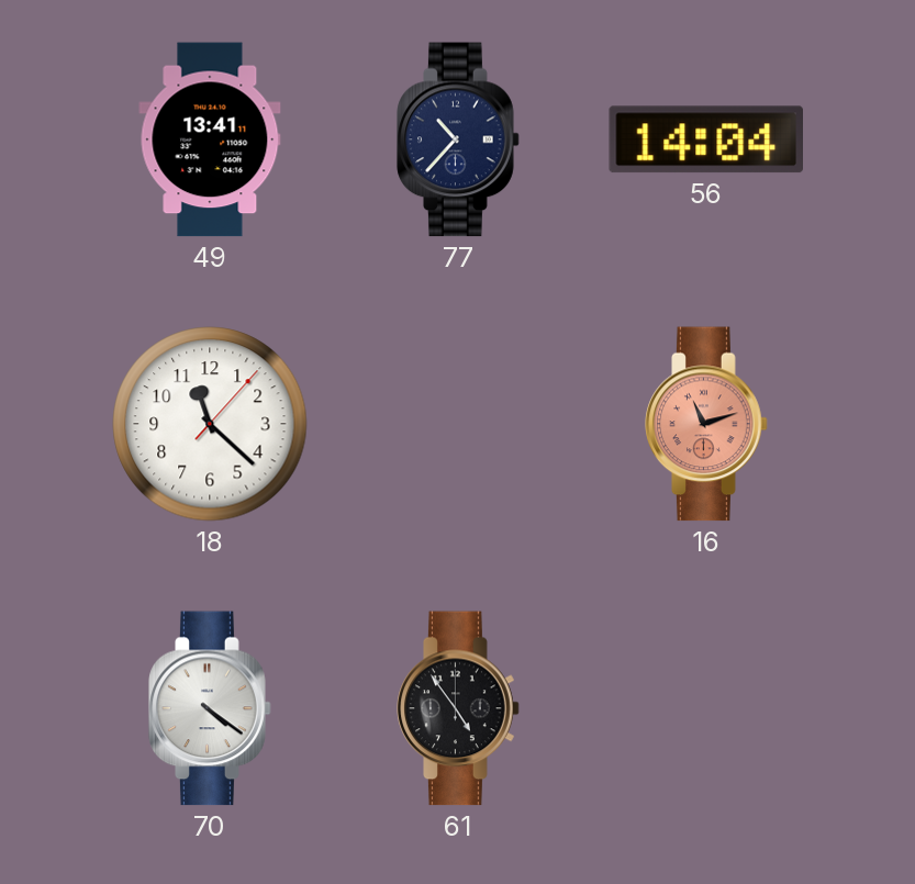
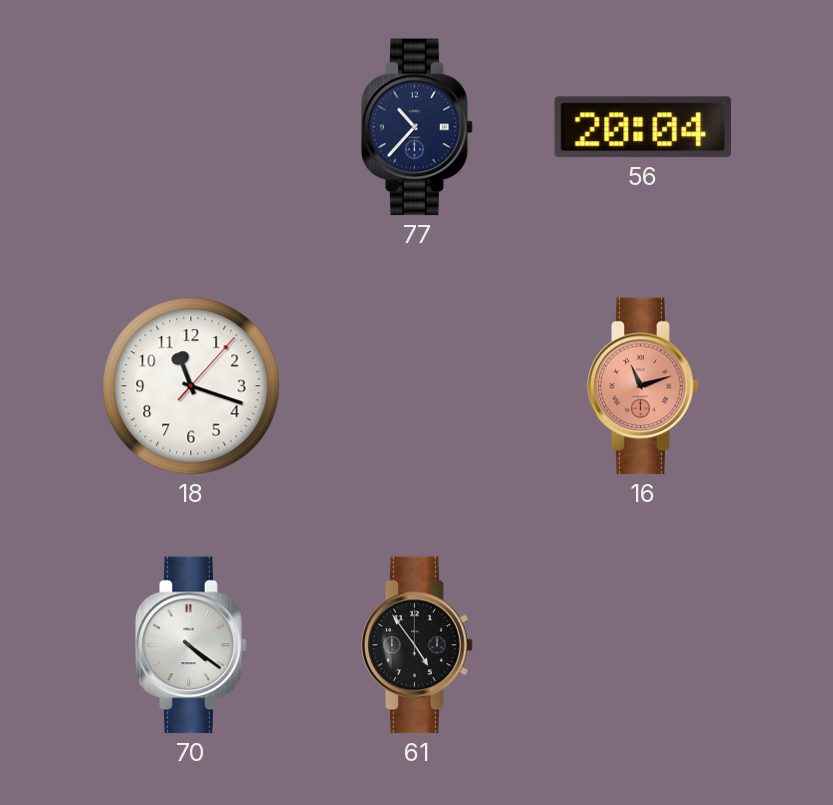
49: 13:41 -> none
56: 14:04 -> 20:04
18: 11:22 -> 11:18
